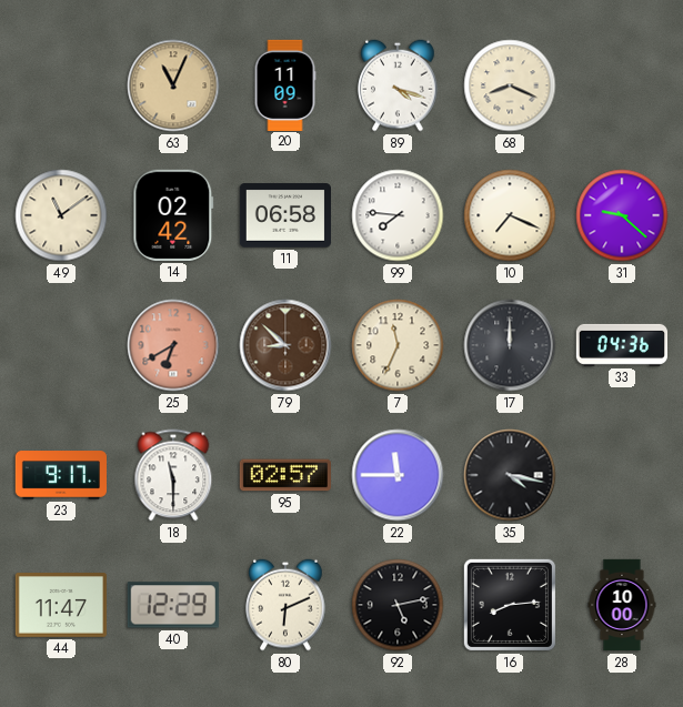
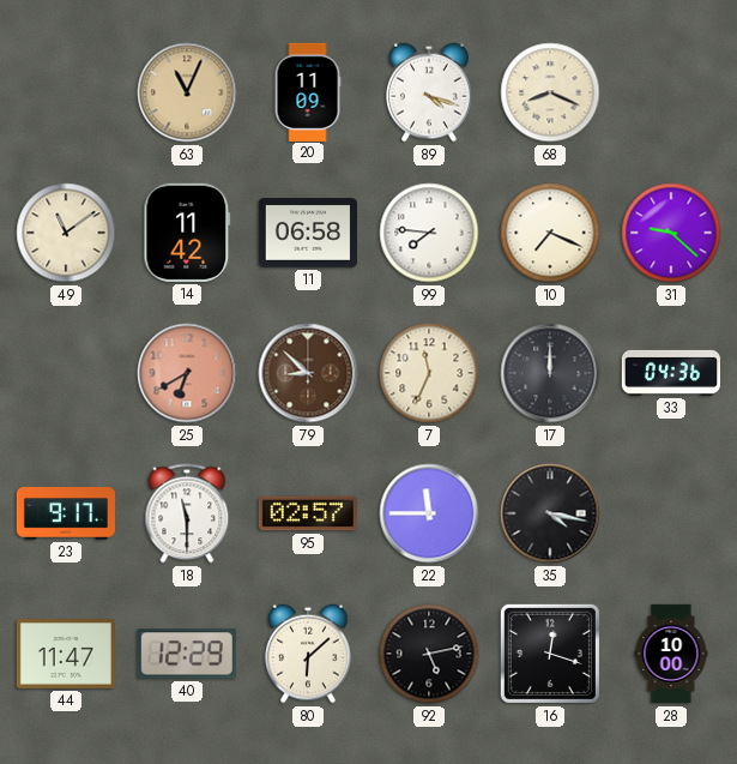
14: 02:42 -> 11:42
80: 6:11 -> 6:08
16: 8:14 -> 12:18
